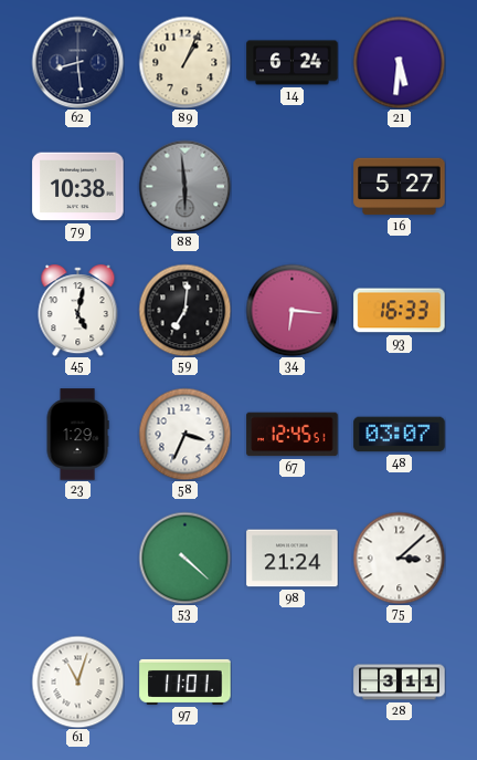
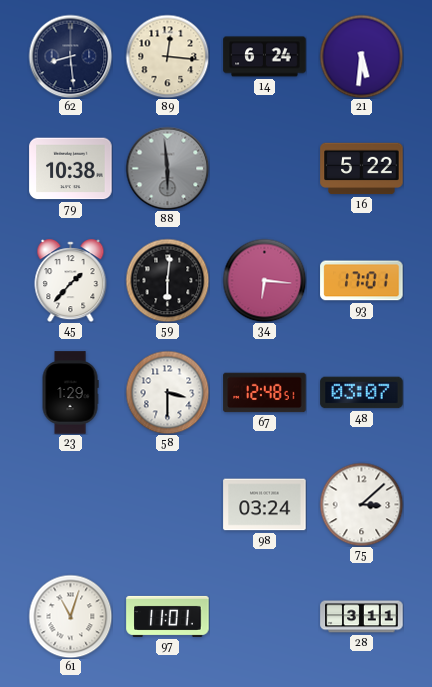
89: 1:04 -> 12:16
16: 5:27 -> 5:22
45: 5:02 -> 1:37
59: 7:01 -> 6:01
93: 16:33 -> 17:01
58: 3:34 -> 3:30
67: 12:45 -> 12:48
53: 4:22 -> none
98: 21:24 -> 03:24
